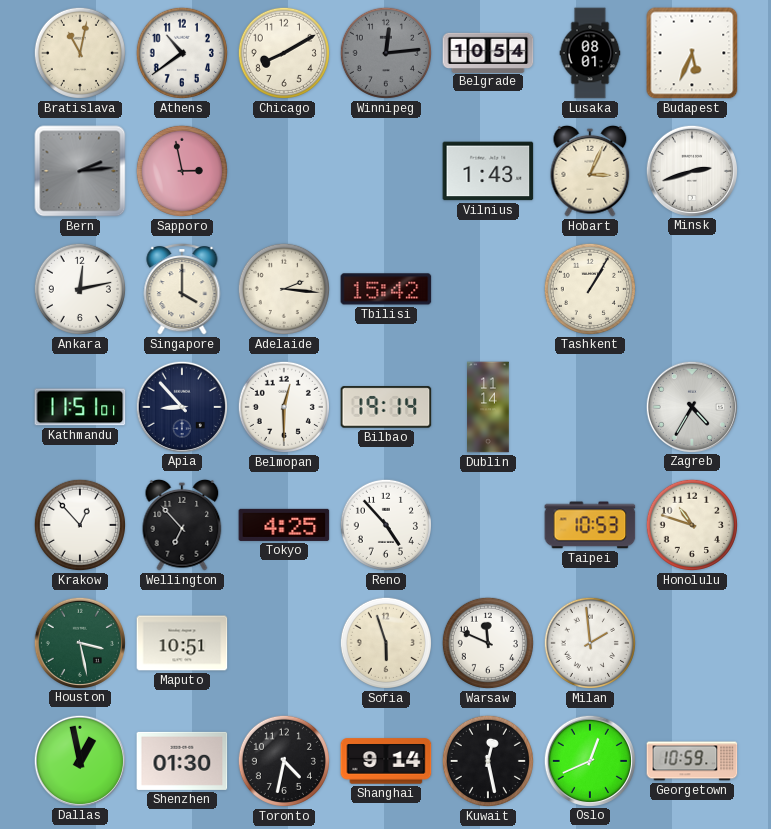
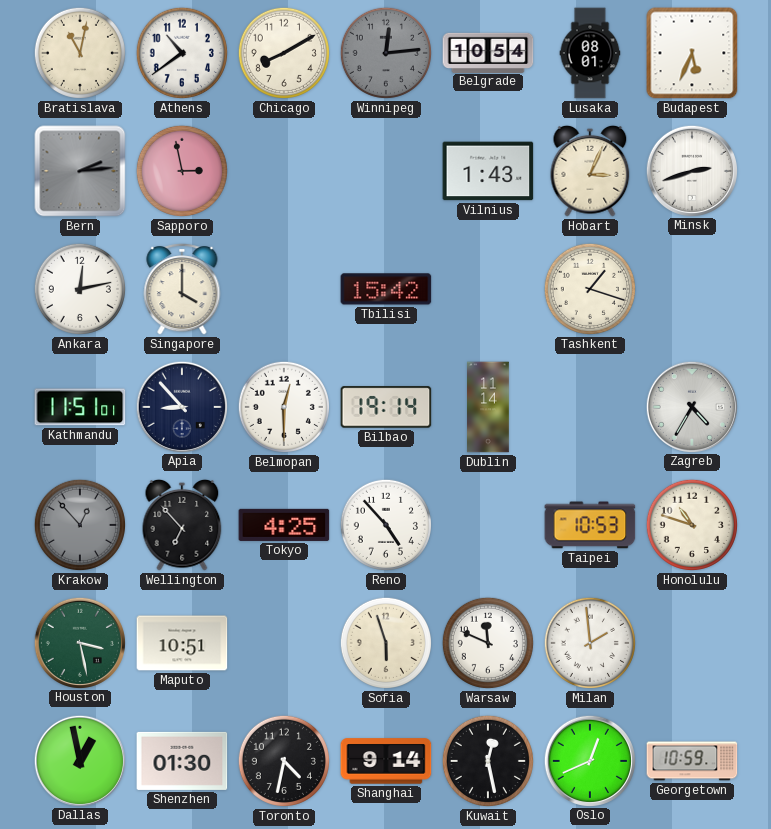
Adelaide: 2:16 -> none
Tashkent: 1:05 -> 1:18
Krakow dial: white -> grey
